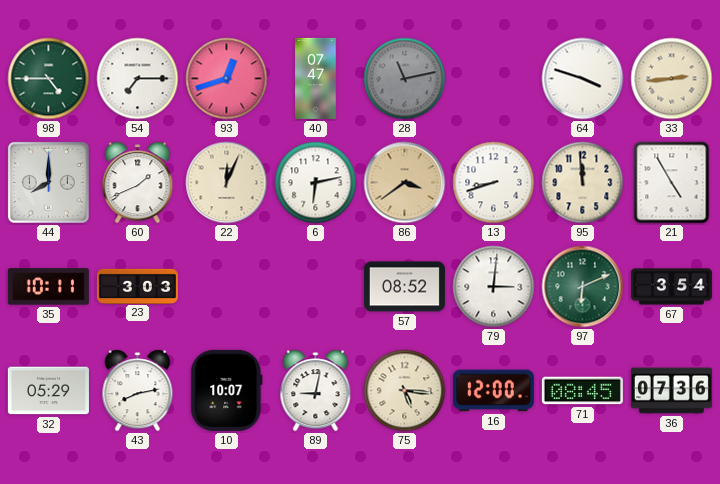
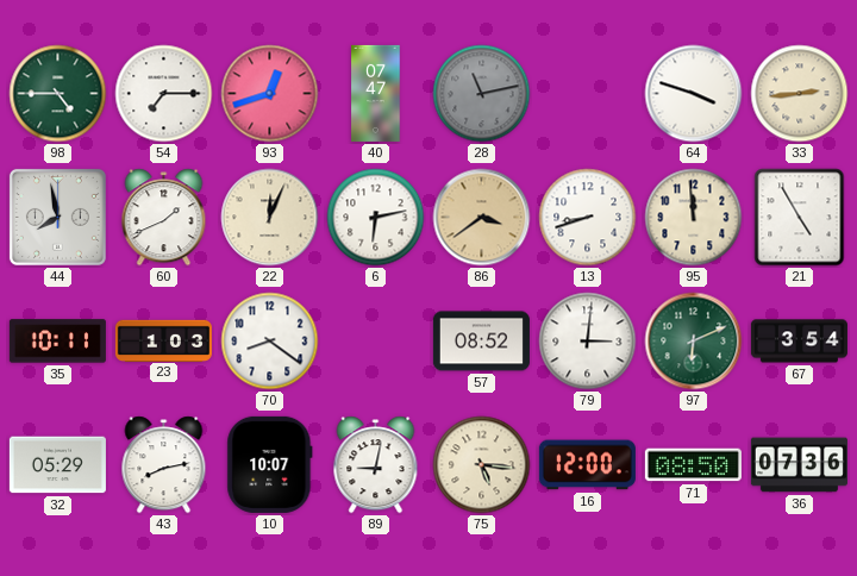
44: 8:00 -> 7:58
23: 3:03 -> 1:03
70: none -> 8:21
71: 08:45 -> 08:50
